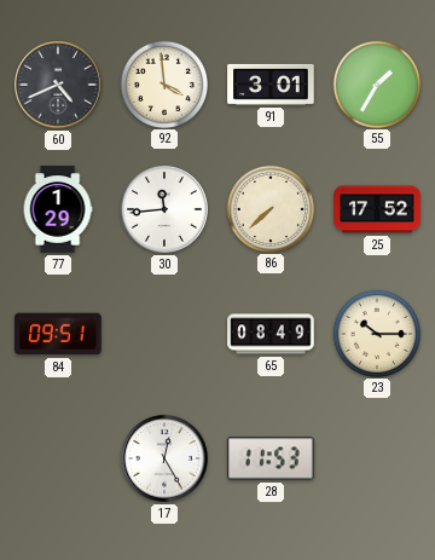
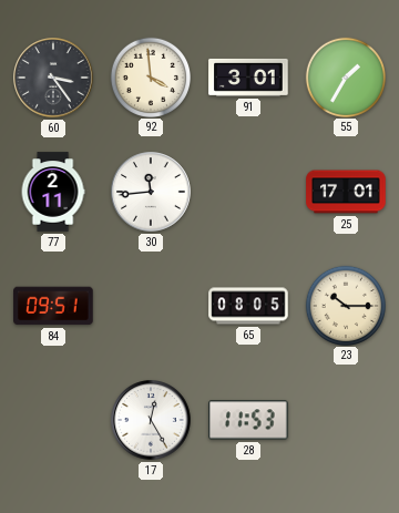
60: 4:41 -> 3:24
77: 1:29 -> 2:11
86: 7:38 -> none
25: 17:52 -> 17:01
65: 08:49 -> 08:05
